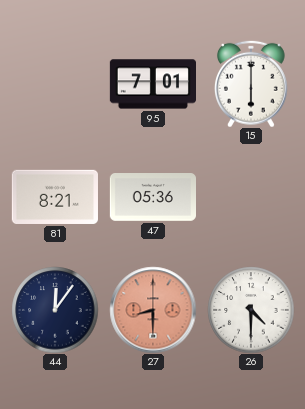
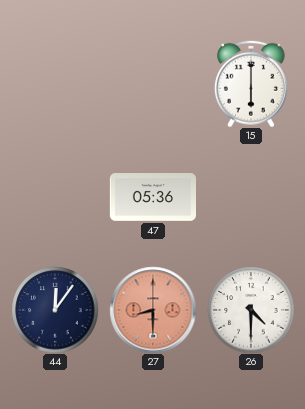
95: 7:01 -> none
81: 8:21 -> none
